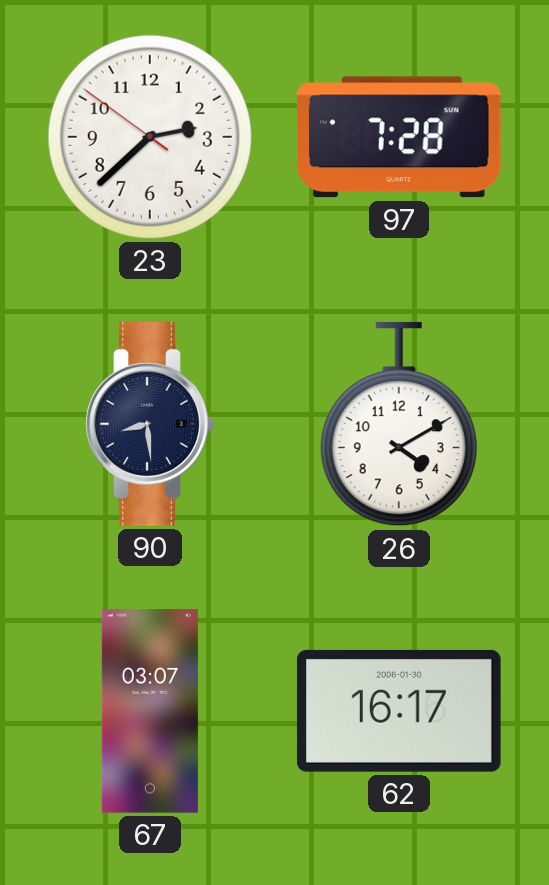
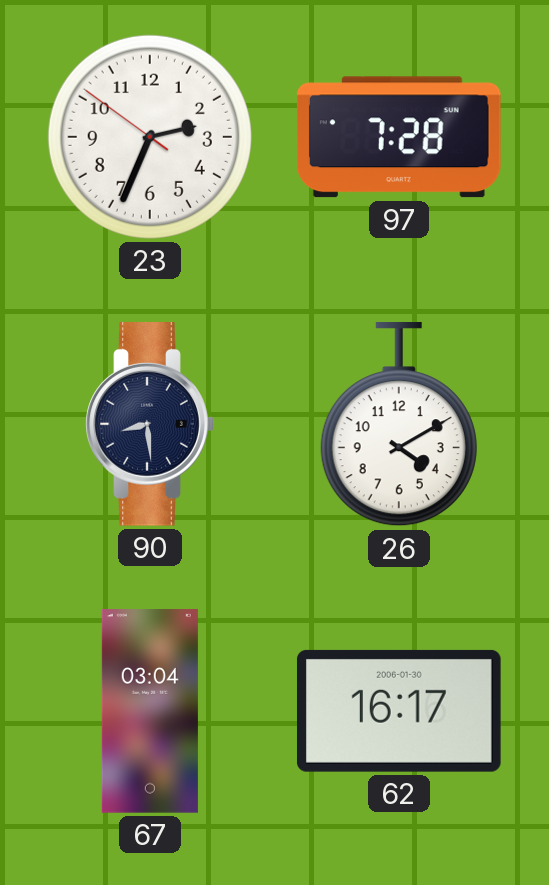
23: 2:37 -> 2:33
67: 03:07 -> 03:04
